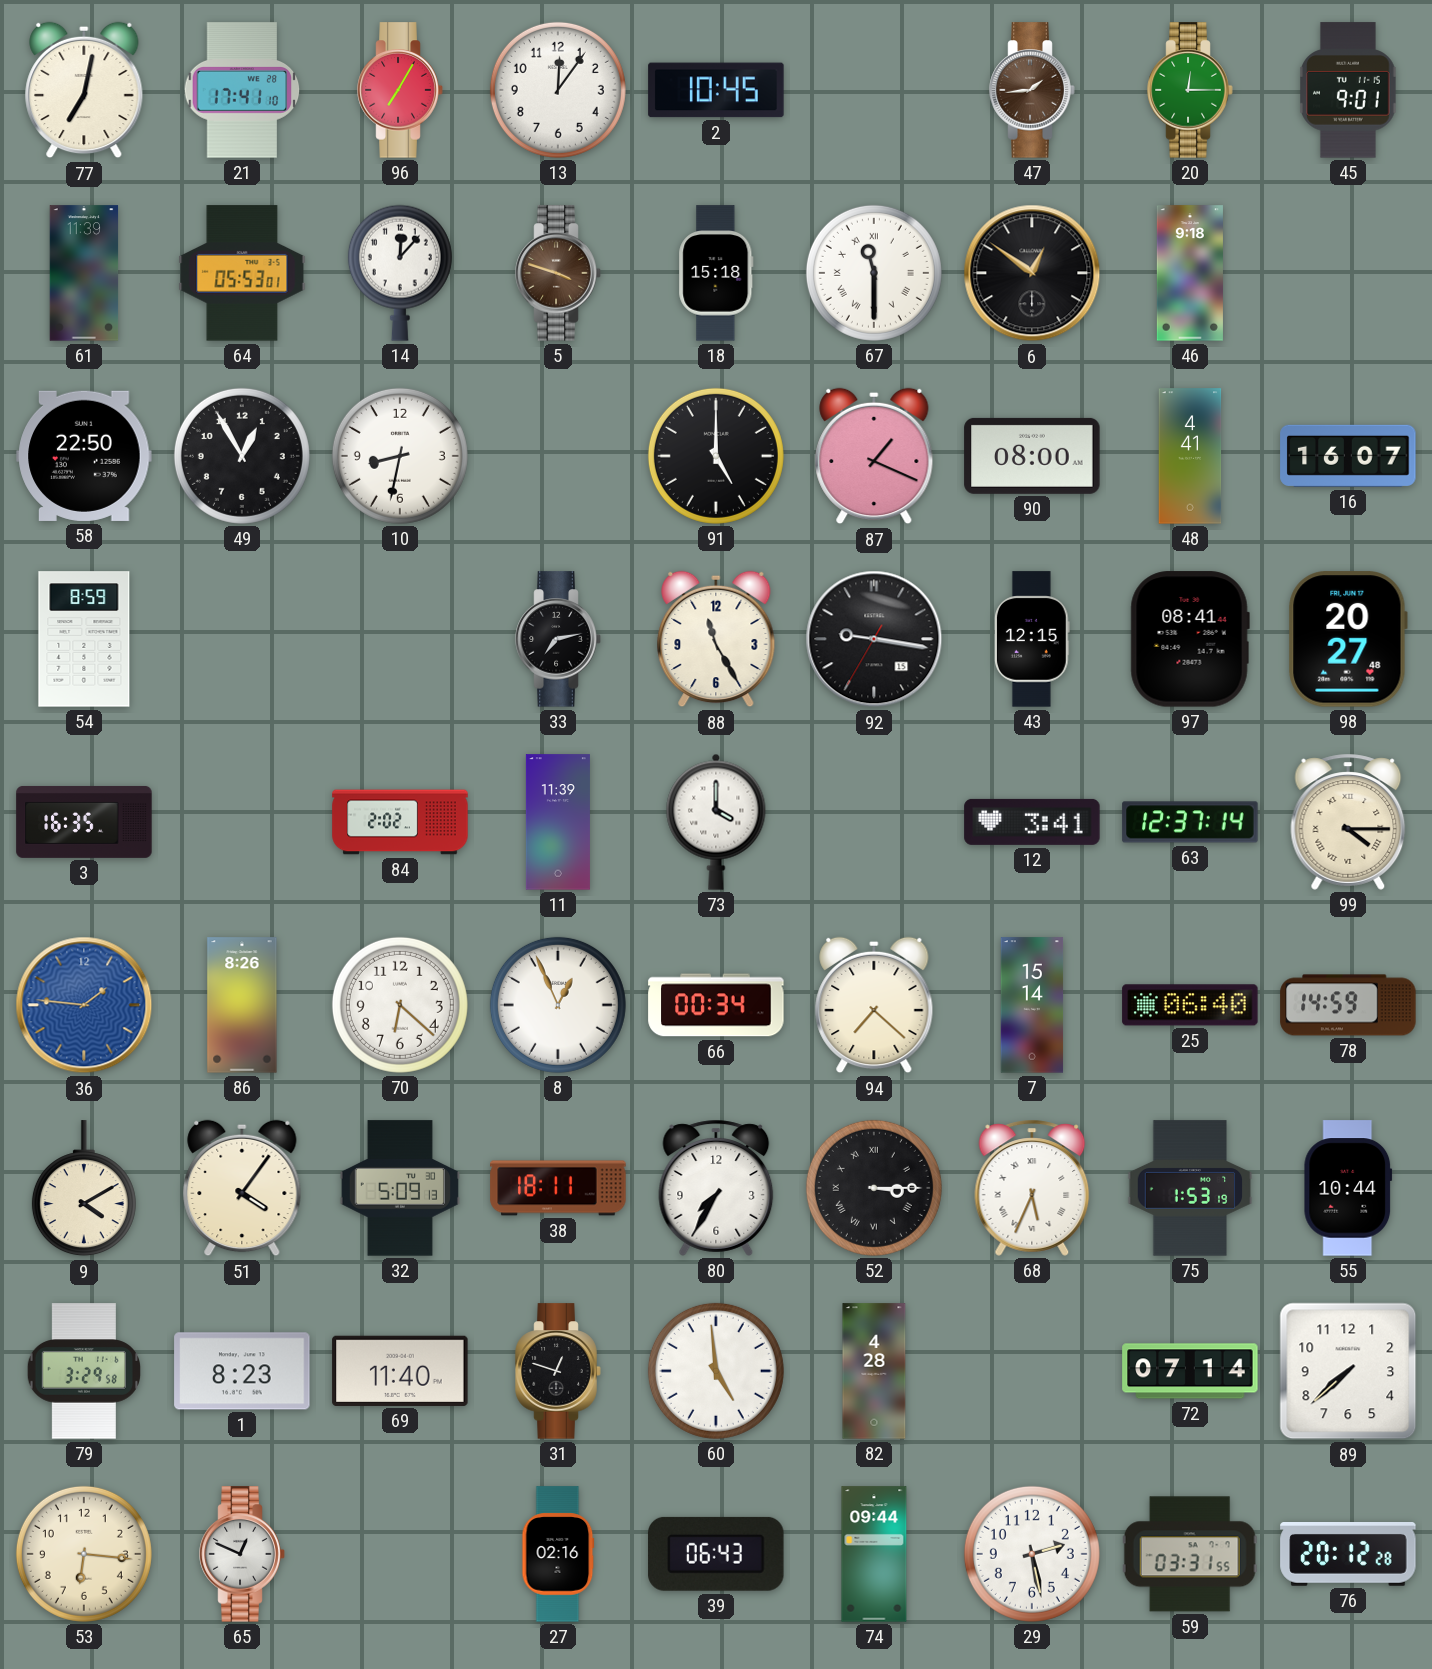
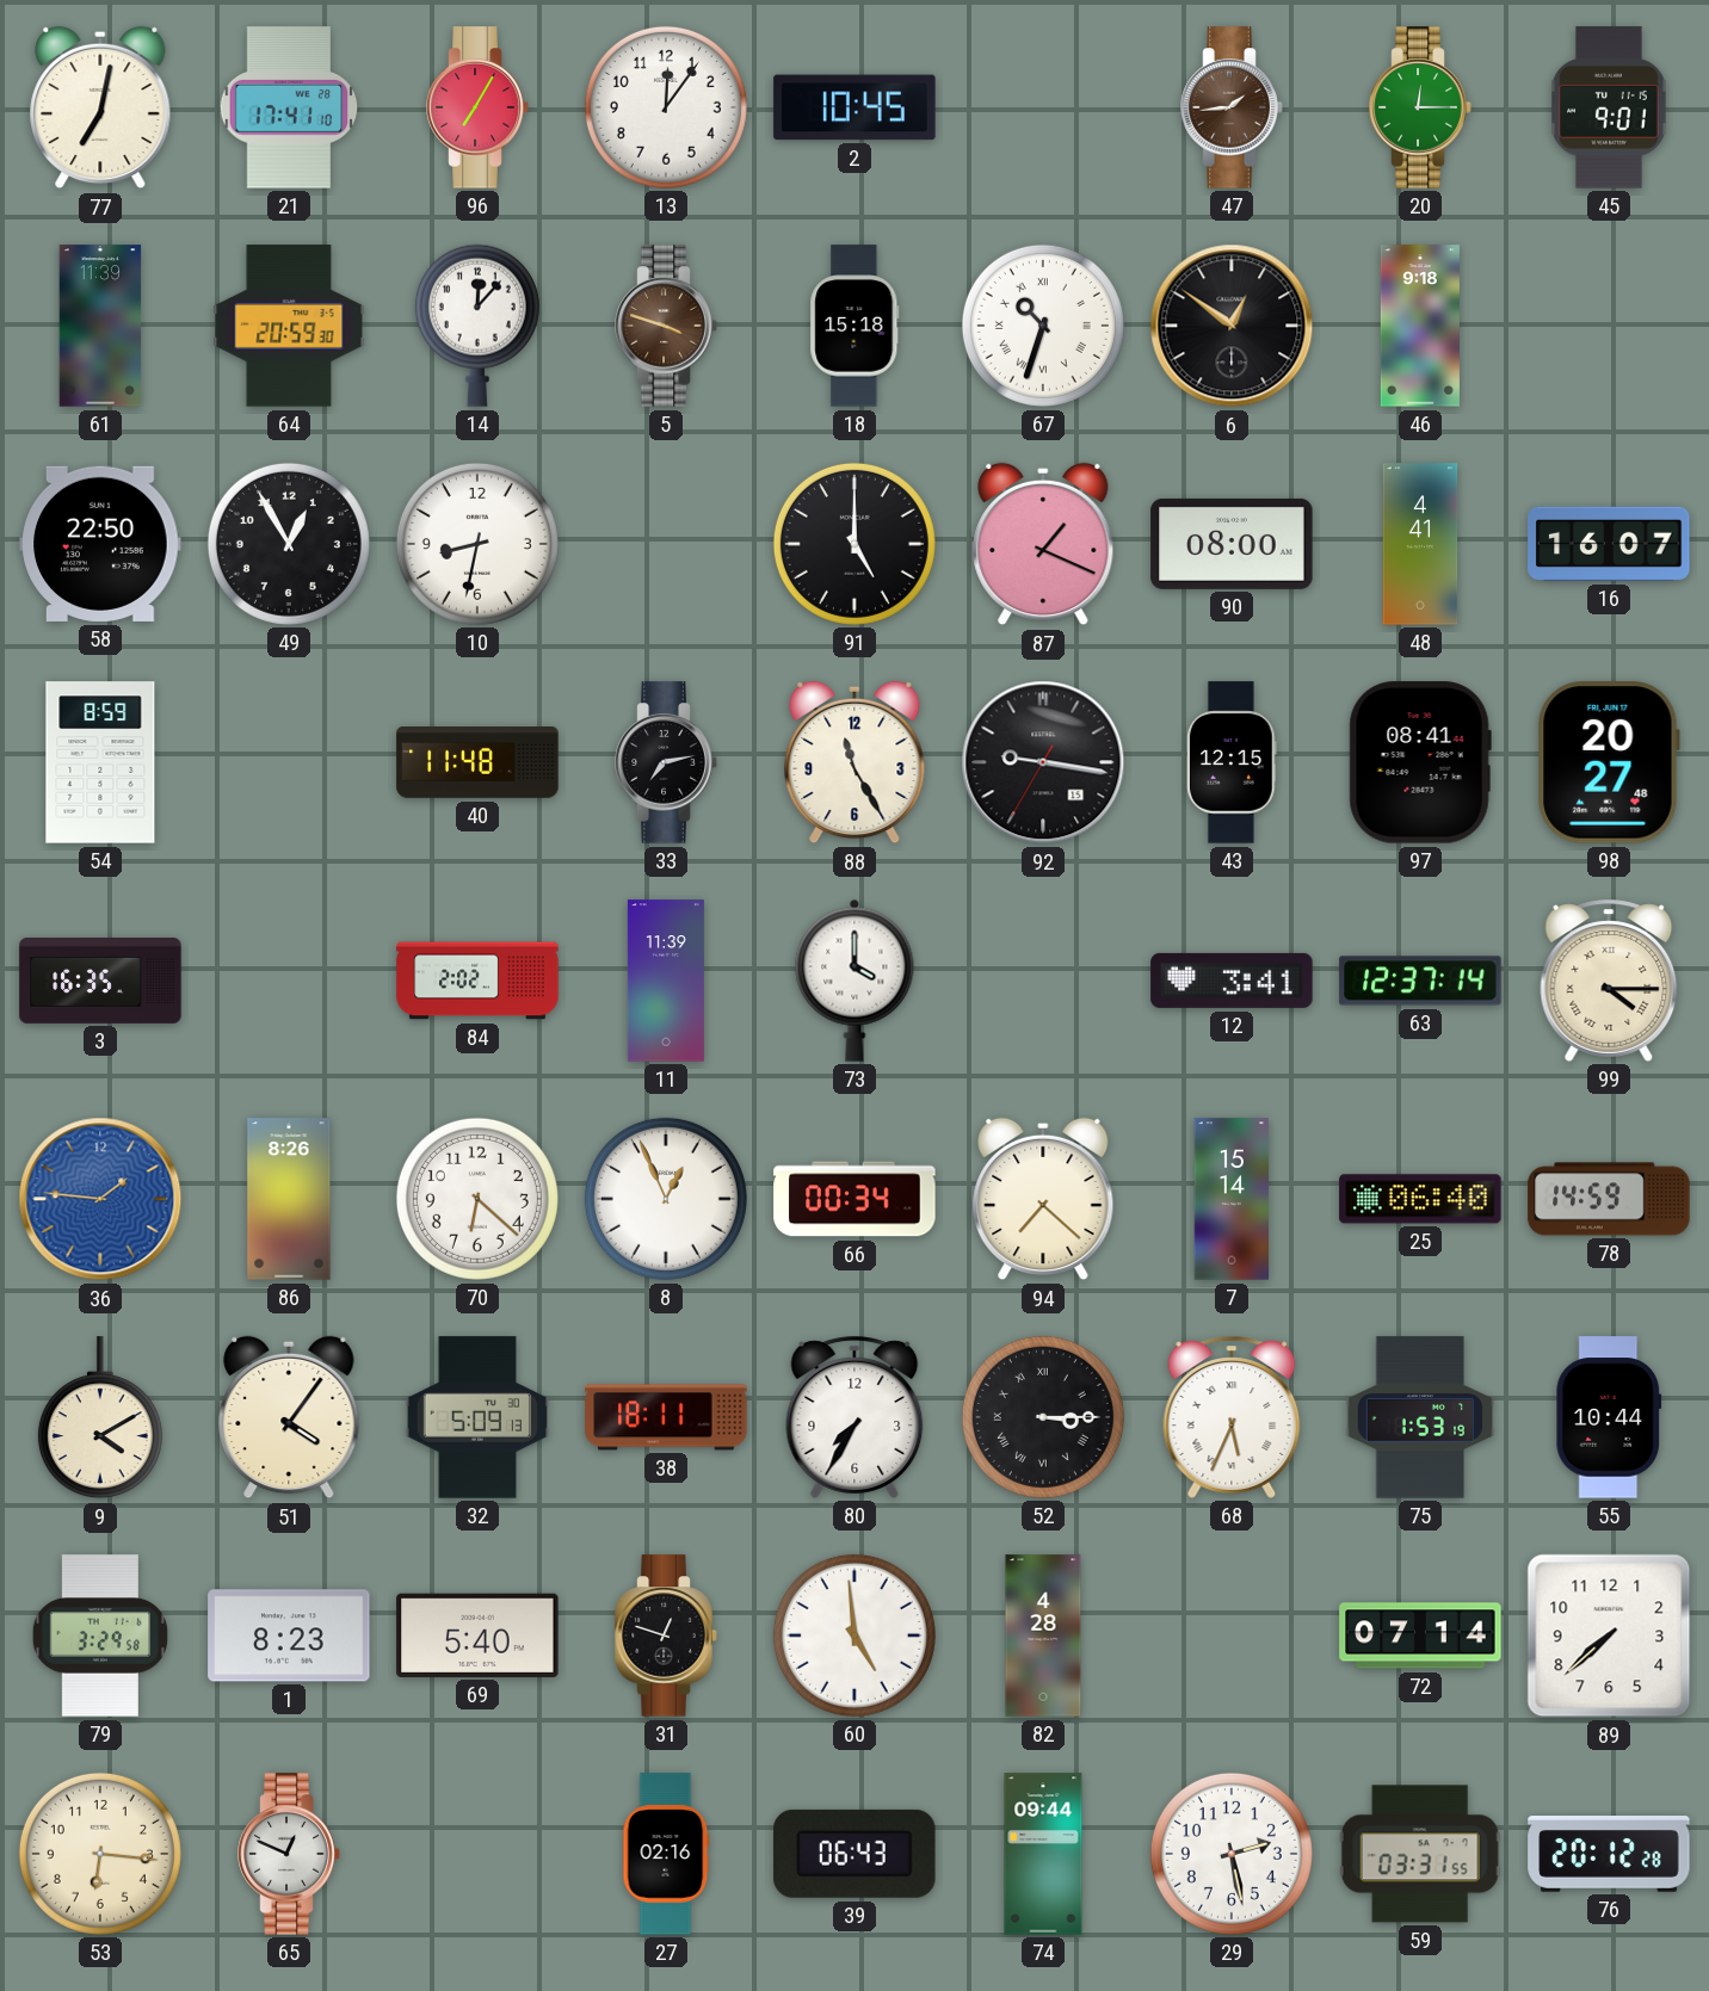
64: 05:53 -> 20:59
67: 11:30 -> 10:33
40: none -> 11:48
69: 11:40 -> 5:40
